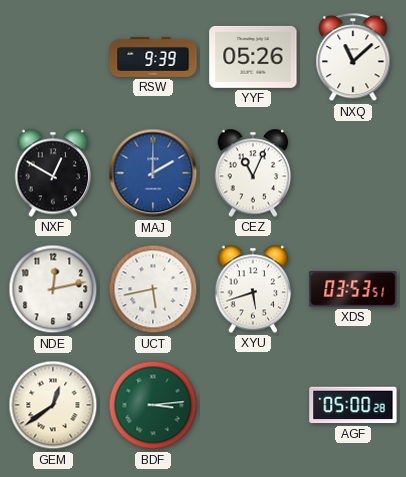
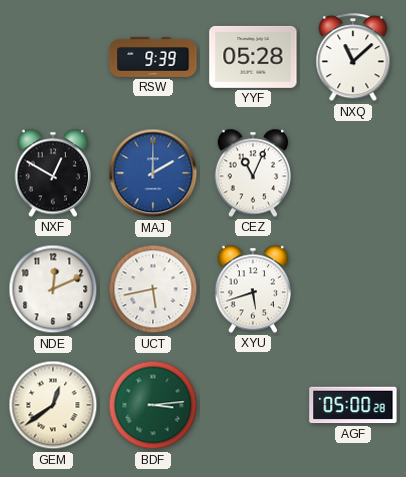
YYF: 05:26 -> 05:28
NDE: 12:13 -> 12:11
XDS: 03:53 -> none
